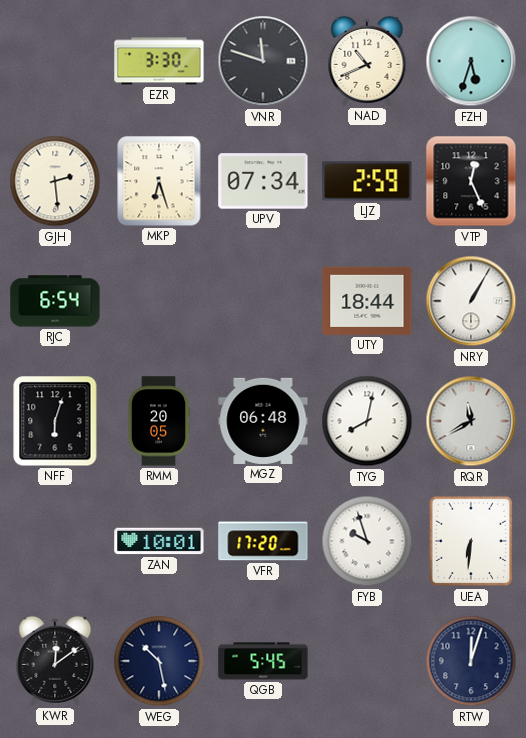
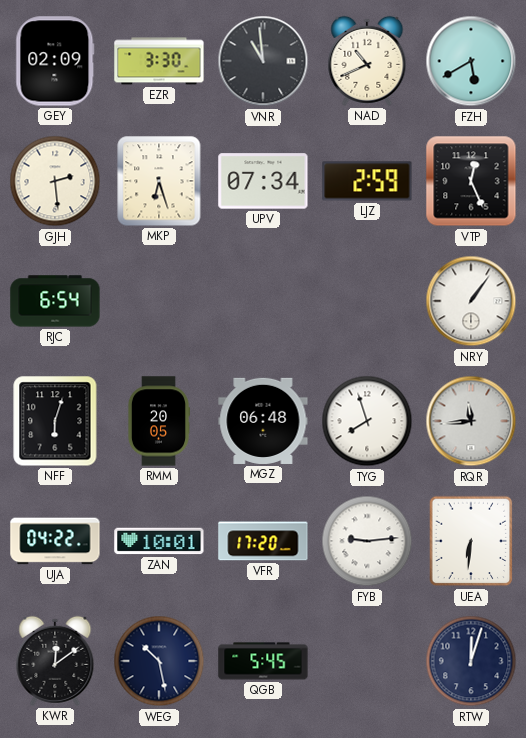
GEY: none -> 02:09
VNR: 11:48 -> 10:59
FZH: 5:33 -> 5:40
UTY: 18:44 -> none
NRY: 1:05 -> 1:06
TYG: 8:02 -> 7:57
RQR: 11:40 -> 11:44
UJA: none -> 04:22
FYB: 9:57 -> 9:14
